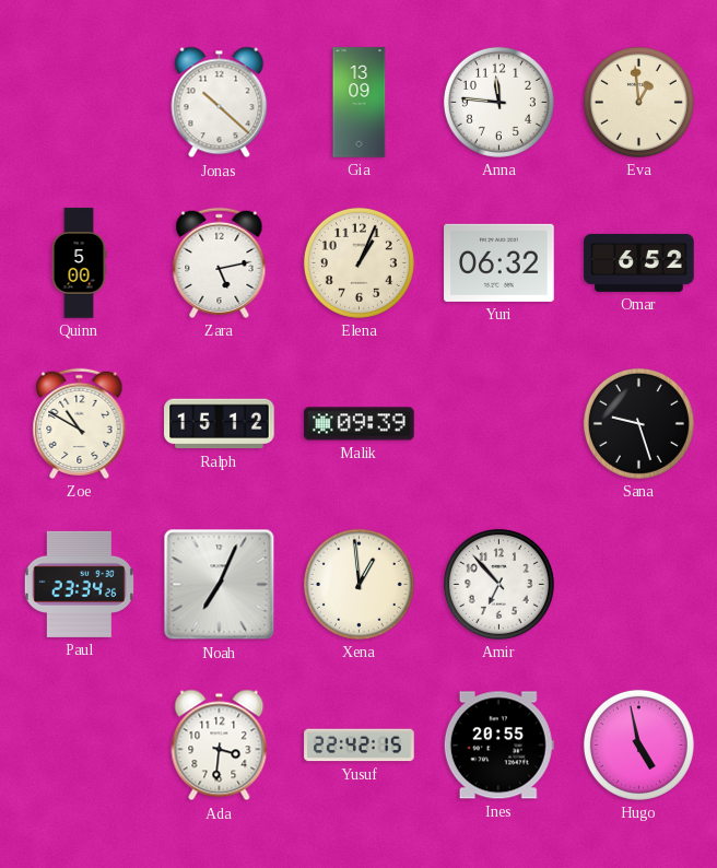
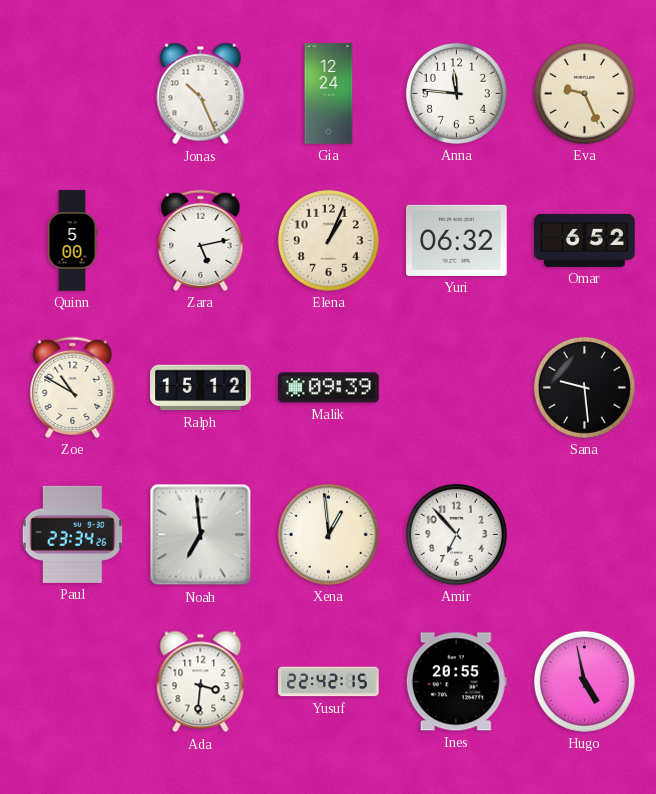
Jonas: 10:22 -> 10:26
Gia: 13:09 -> 12:24
Eva: 12:59 -> 9:26
Sana: 9:27 -> 9:29
Noah: 7:04 -> 6:59
